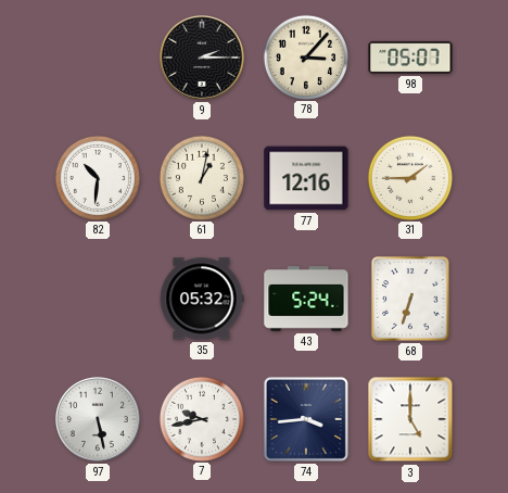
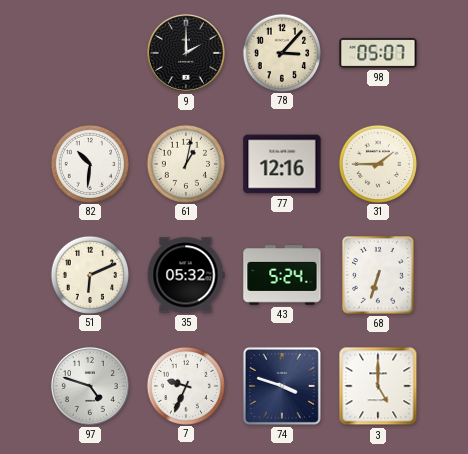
9: 2:15 -> 2:00
51: none -> 6:11
97: 5:28 -> 4:48
7: 9:43 -> 9:34
74: 3:44 -> 3:48
